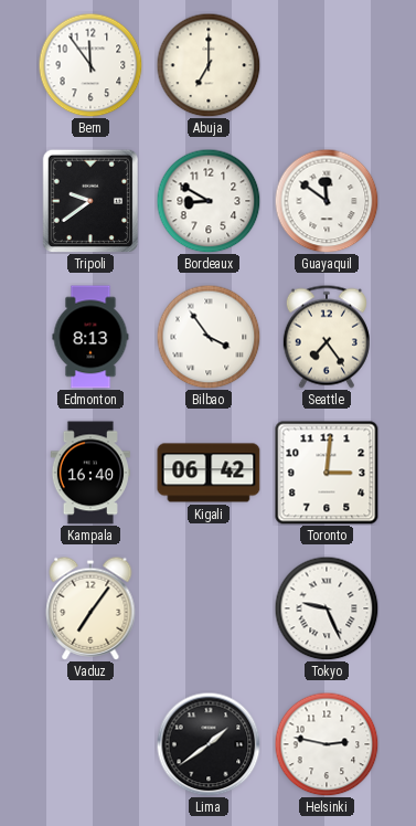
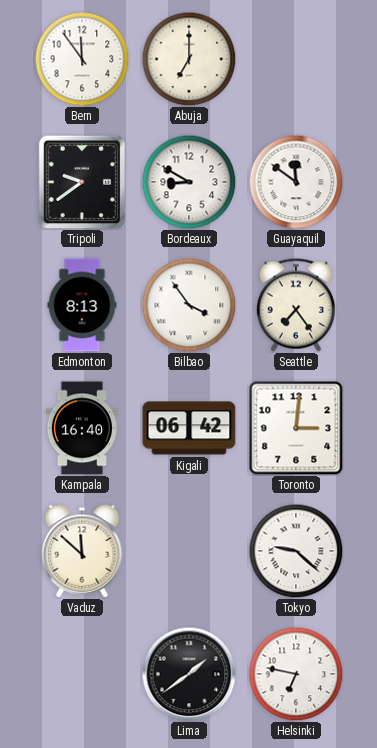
Vaduz: 7:06 -> 11:52
Tokyo: 9:26 -> 9:22
Helsinki: 2:47 -> 6:47
